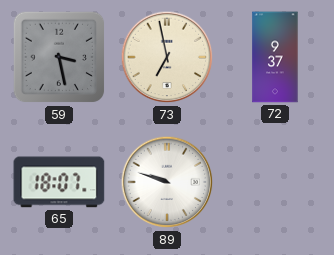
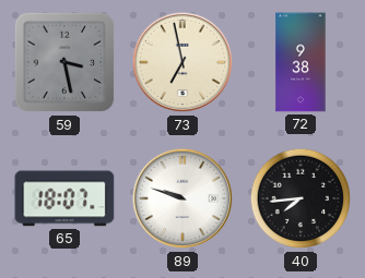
72: 9:37 -> 9:38
40: none -> 7:44
